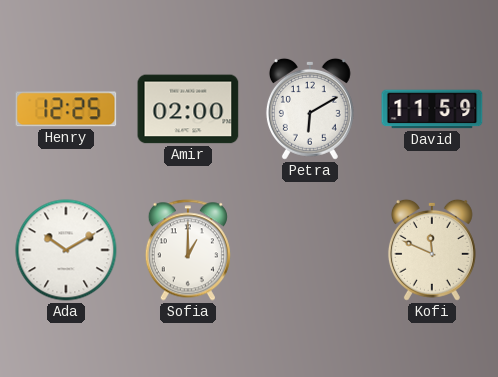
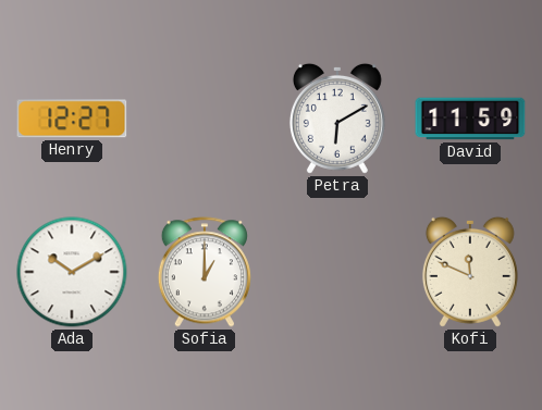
Henry: 12:25 -> 12:27
Amir: 02:00 -> none
